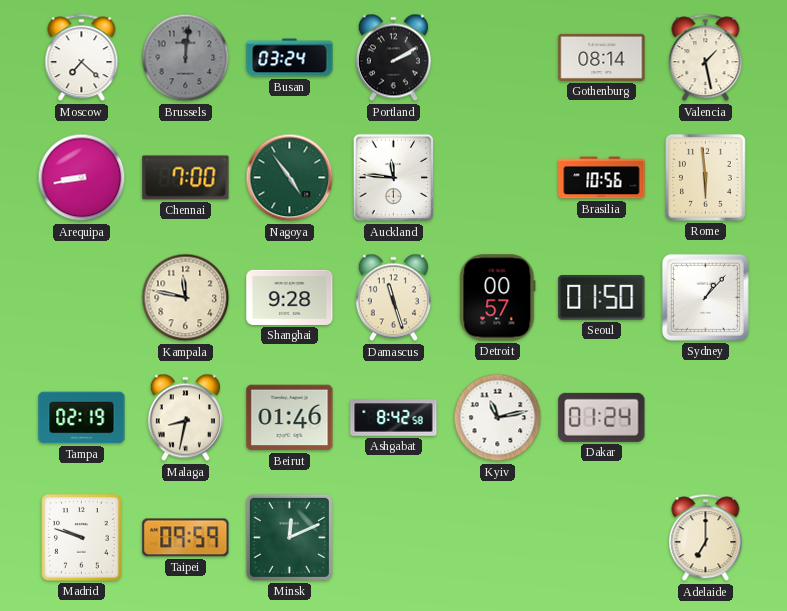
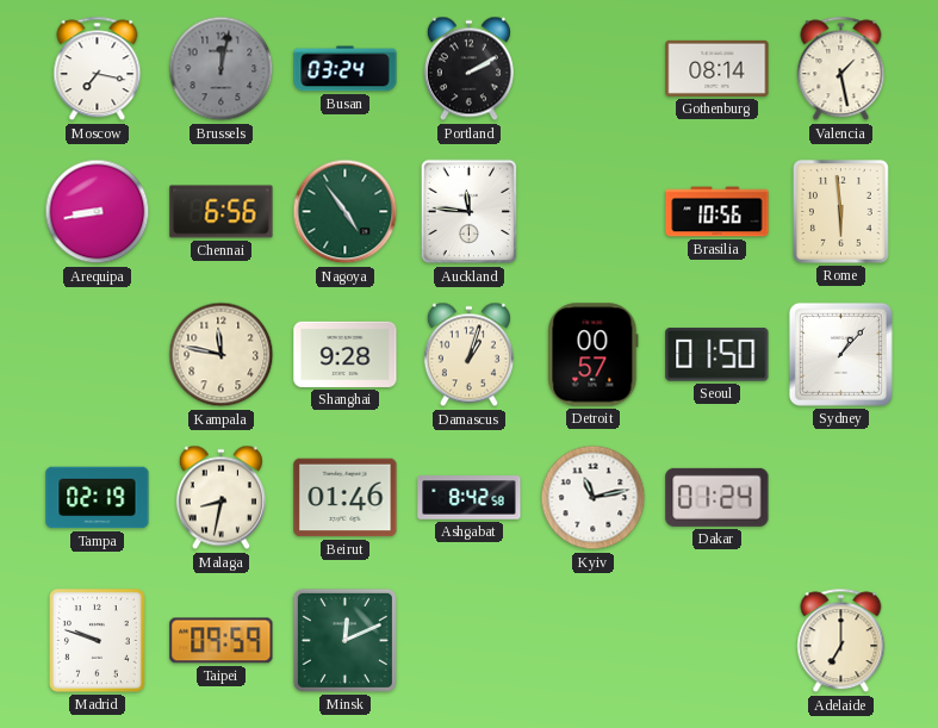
Moscow: 7:22 -> 7:17
Brussels: 12:01 -> 12:02
Chennai: 7:00 -> 6:56
Damascus: 11:27 -> 1:03
